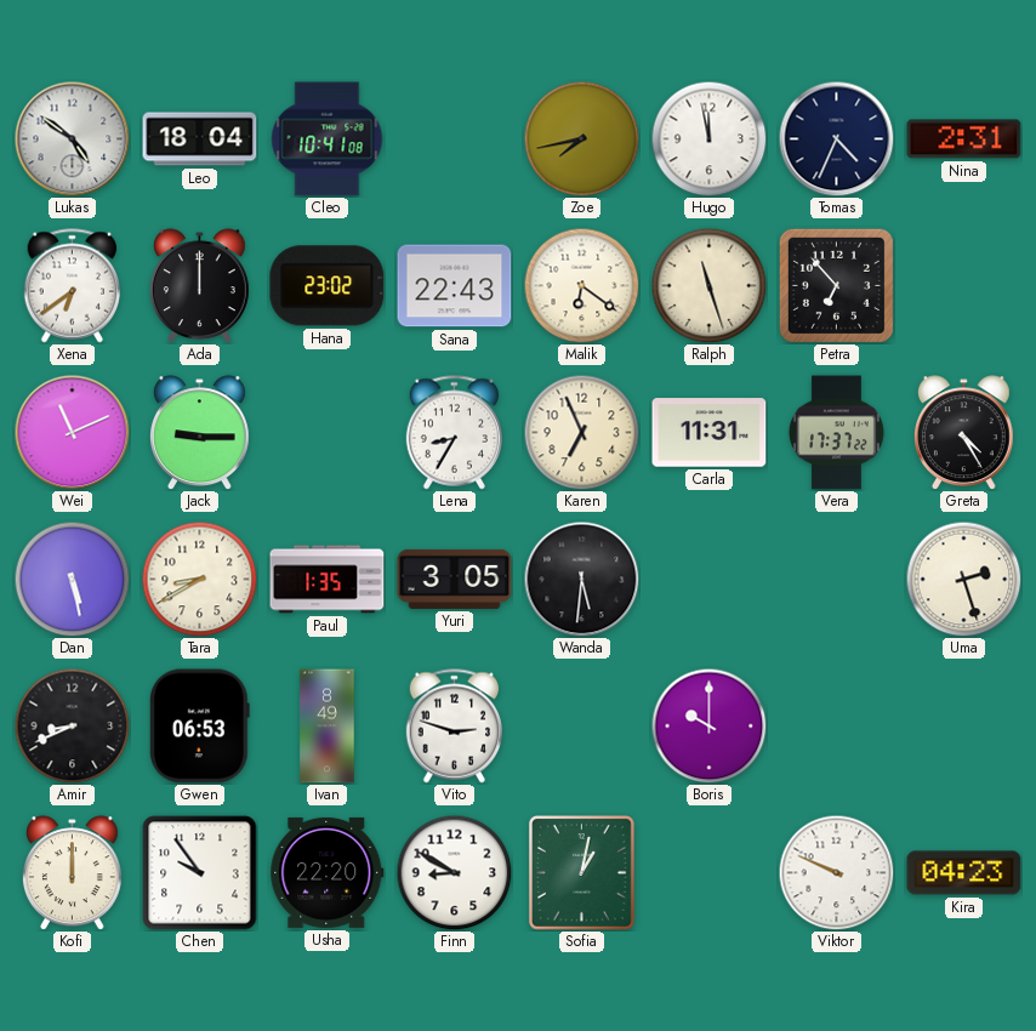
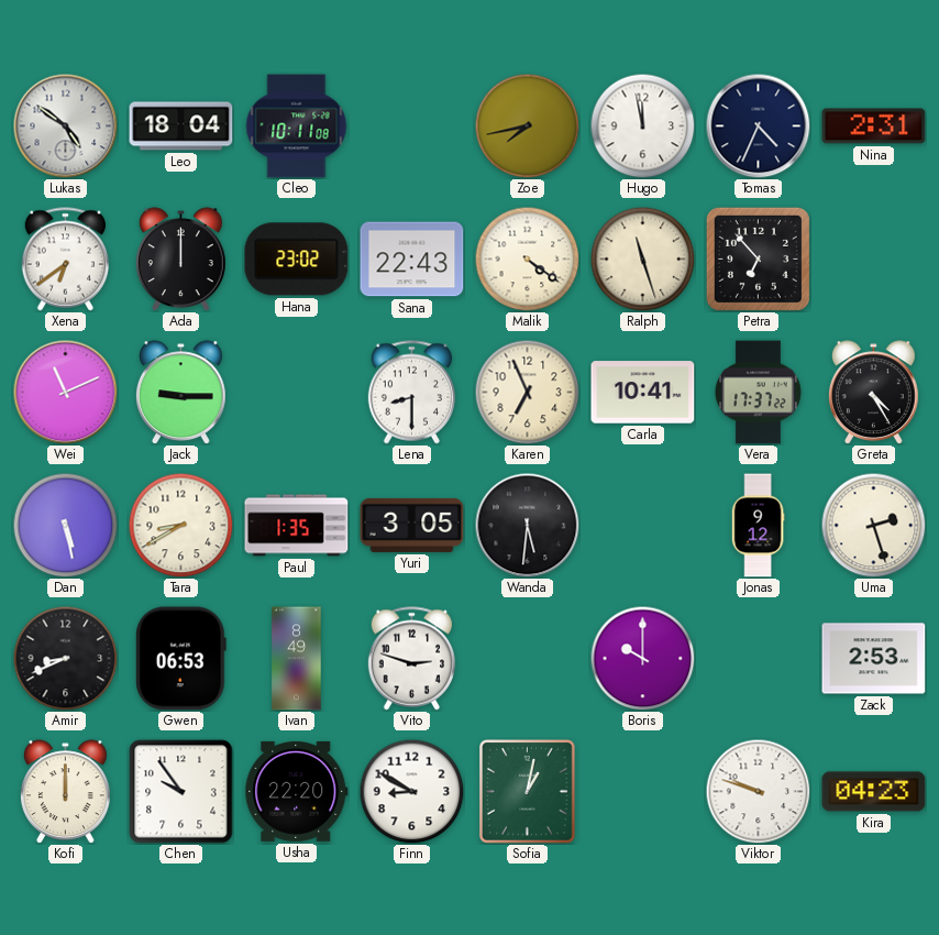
Cleo: 10:41 -> 10:11
Malik: 6:21 -> 4:21
Lena: 8:35 -> 8:30
Carla: 11:31 -> 10:41
Jonas: none -> 9:12
Zack: none -> 2:53
Viktor: 9:49 -> 9:48
